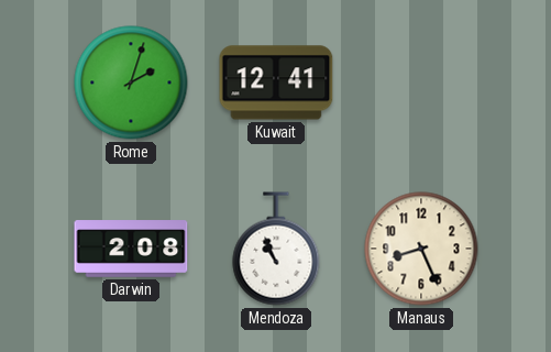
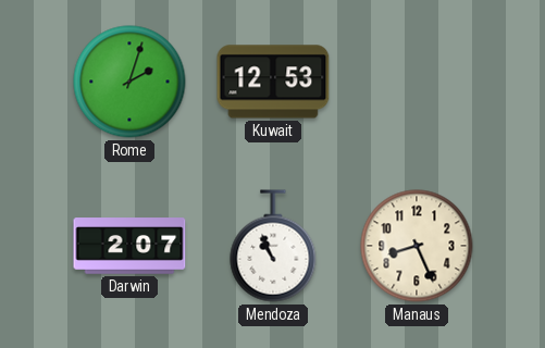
Kuwait: 12:41 -> 12:53
Darwin: 2:08 -> 2:07
